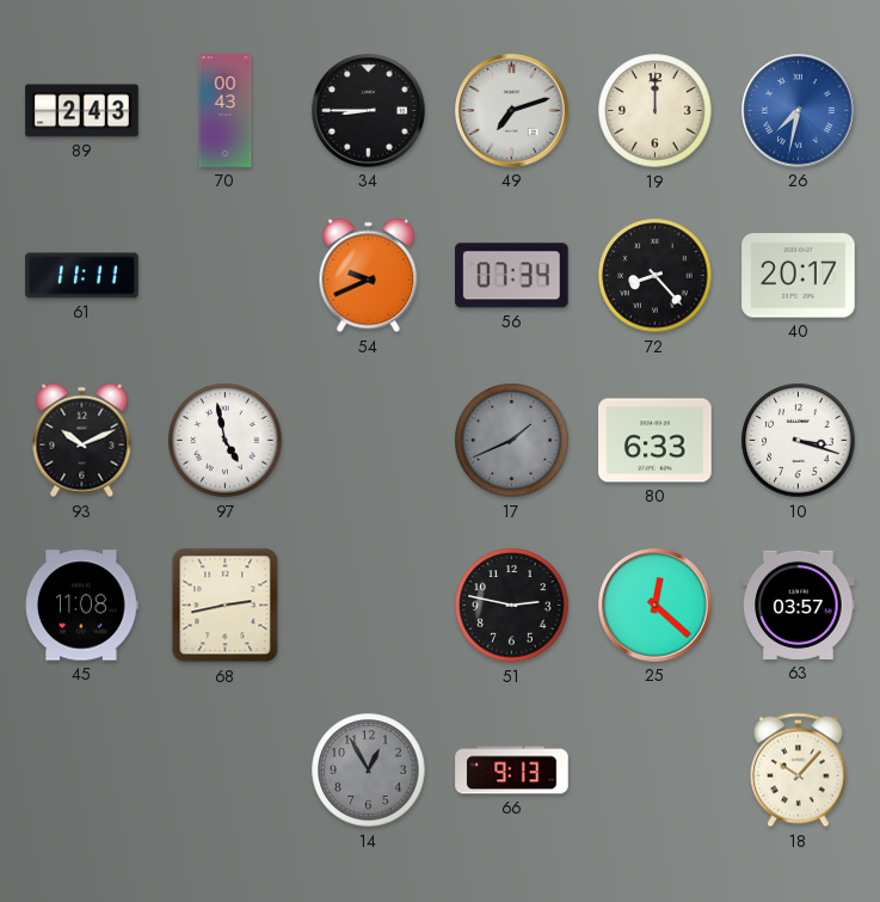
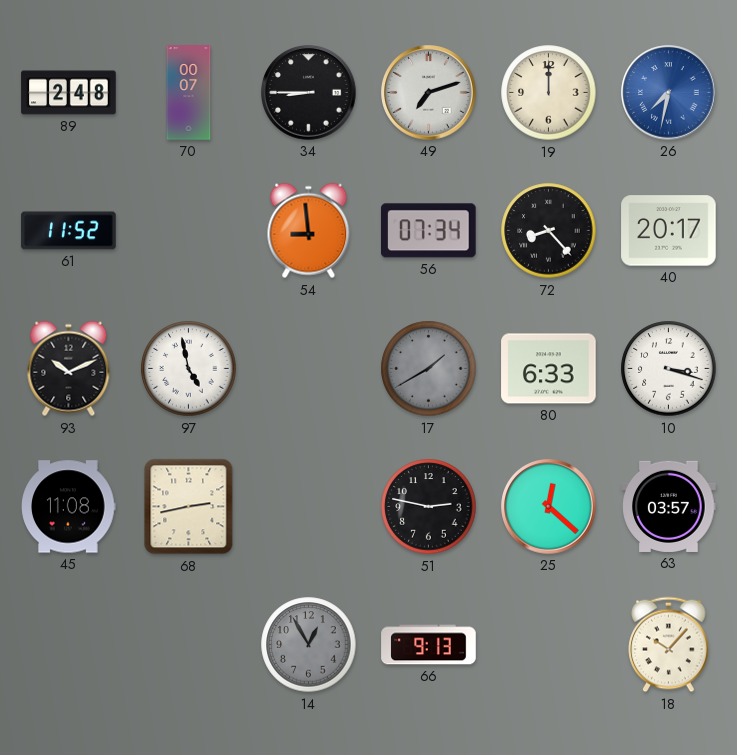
89: 2:43 -> 2:48
70: 00:43 -> 00:07
61: 11:11 -> 11:52
54: 9:41 -> 8:59
17: 1:41 -> 1:40
